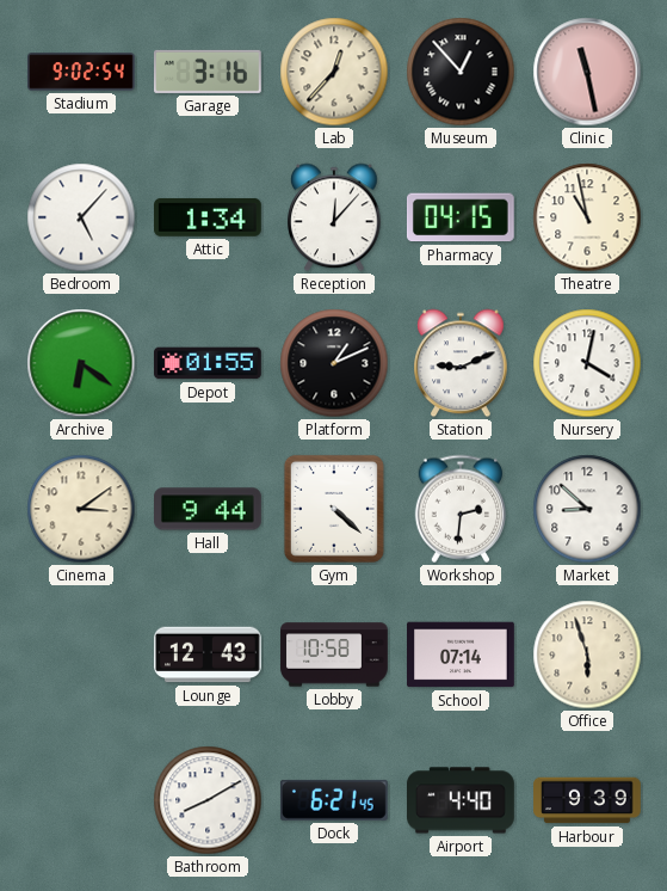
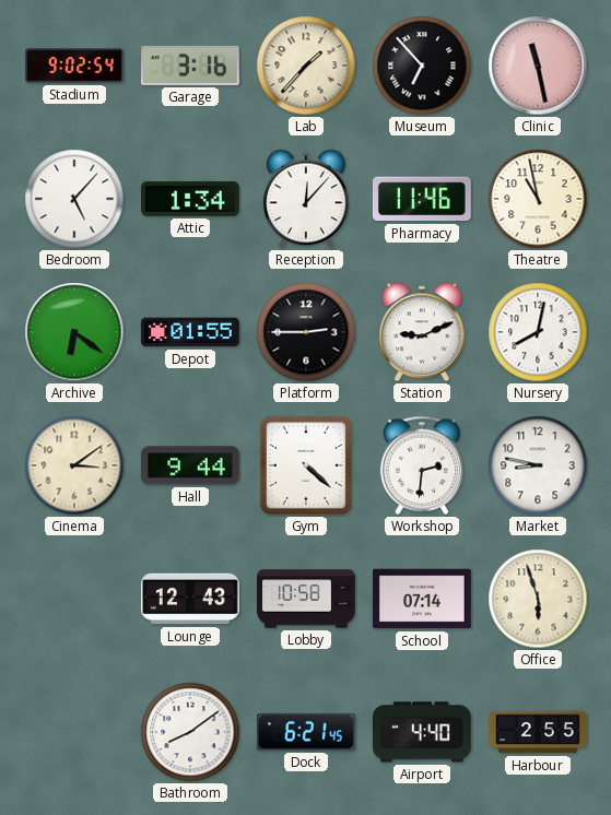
Lab: 12:37 -> 1:37
Museum: 12:53 -> 6:53
Pharmacy: 04:15 -> 11:46
Platform: 1:11 -> 2:45
Nursery: 4:02 -> 8:02
Market: 8:52 -> 8:47
Bathroom: 8:10 -> 8:09
Harbour: 9:39 -> 2:55
